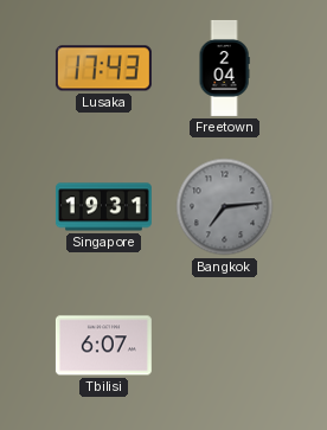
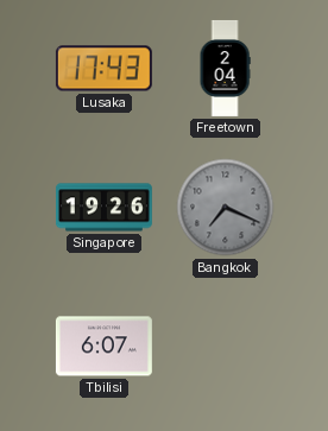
Singapore: 19:31 -> 19:26
Bangkok: 7:14 -> 7:19
